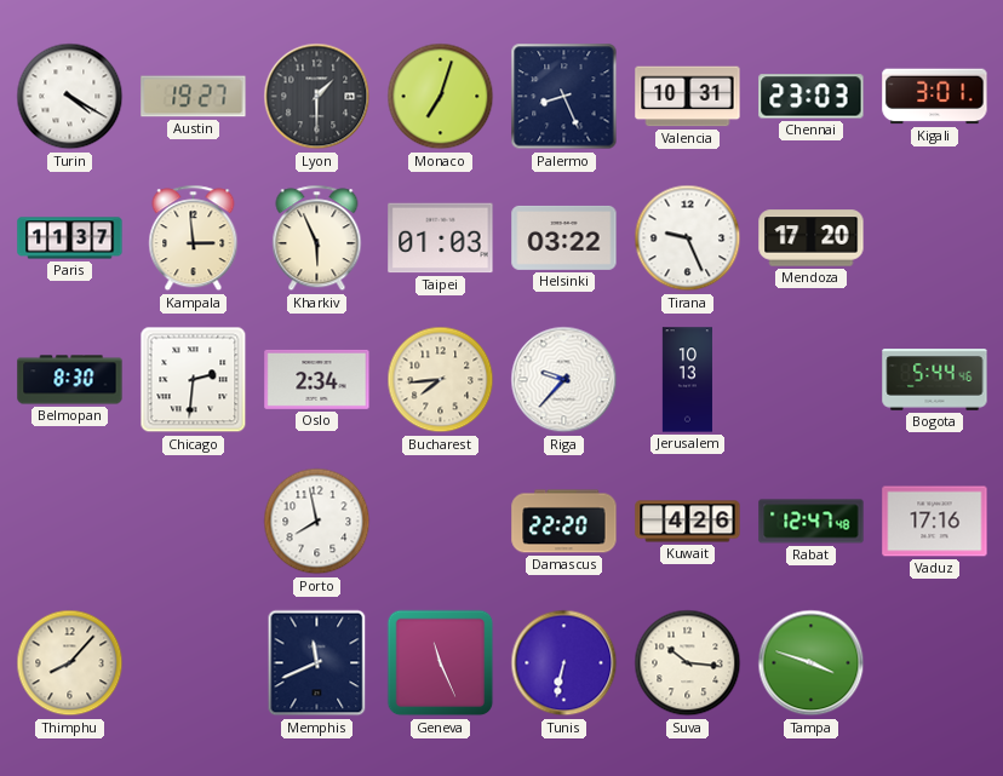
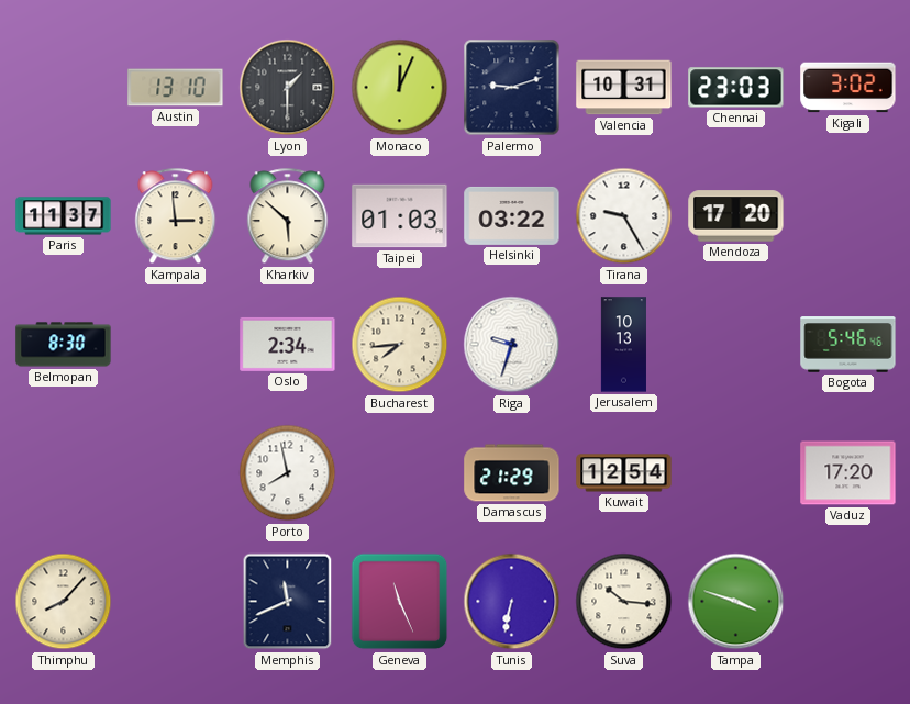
Turin: 4:20 -> none
Austin: 19:27 -> 13:10
Monaco: 7:03 -> 12:04
Palermo: 8:26 -> 9:12
Kigali: 3:01 -> 3:02
Kharkiv: 5:56 -> 5:52
Tirana: 9:26 -> 9:25
Chicago: 2:31 -> none
Riga: 9:37 -> 9:33
Bogota: 5:44 -> 5:46
Damascus: 22:20 -> 21:29
Kuwait: 4:26 -> 12:54
Rabat: 12:47 -> none
Vaduz: 17:16 -> 17:20
